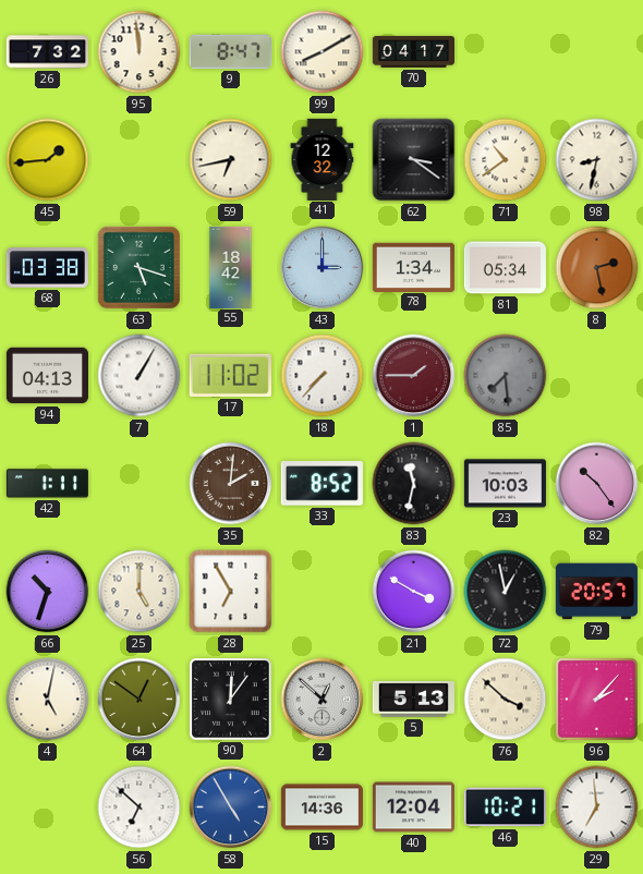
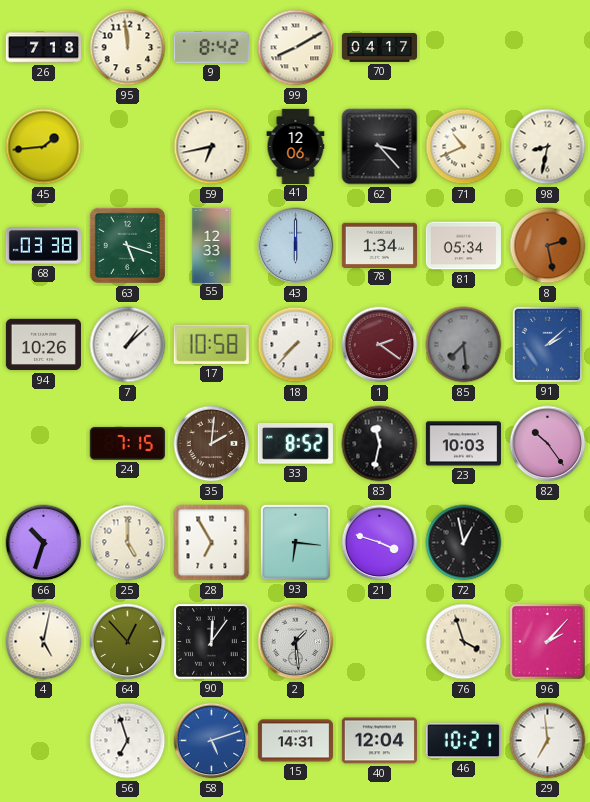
26: 7:32 -> 7:18
9: 8:47 -> 8:42
41: 12:32 -> 12:06
62: 3:21 -> 3:23
71: 10:39 -> 10:41
55: 18:42 -> 12:33
43: 3:00 -> 6:00
94: 04:13 -> 10:26
7: 1:05 -> 1:08
17: 11:02 -> 10:58
1: 1:45 -> 2:21
91: none -> 2:08
42: 1:11 -> none
24: none -> 7:15
93: none -> 6:16
21: 3:50 -> 3:48
79: 20:57 -> none
64: 12:51 -> 12:53
2: 12:52 -> 1:29
5: 5:13 -> none
76: 3:52 -> 3:57
56: 6:52 -> 6:57
58: 4:55 -> 5:12
15: 14:36 -> 14:31
